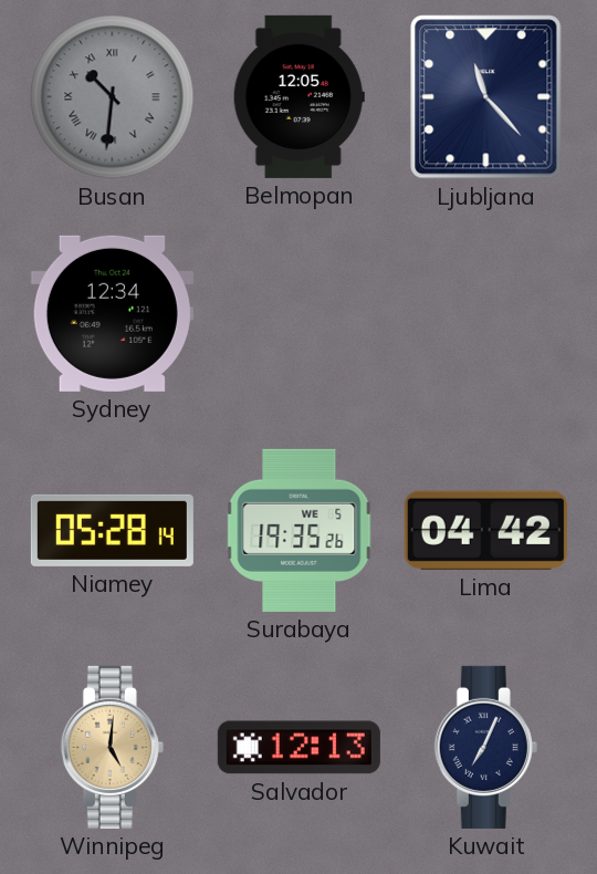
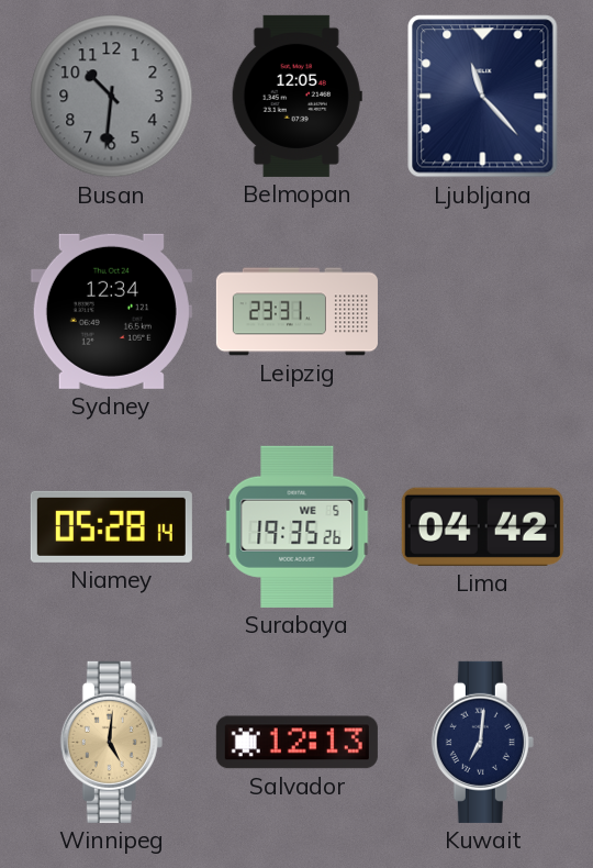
Busan numerals: Roman -> Arabic
Leipzig: none -> 23:31
Kuwait: 7:04 -> 7:01
